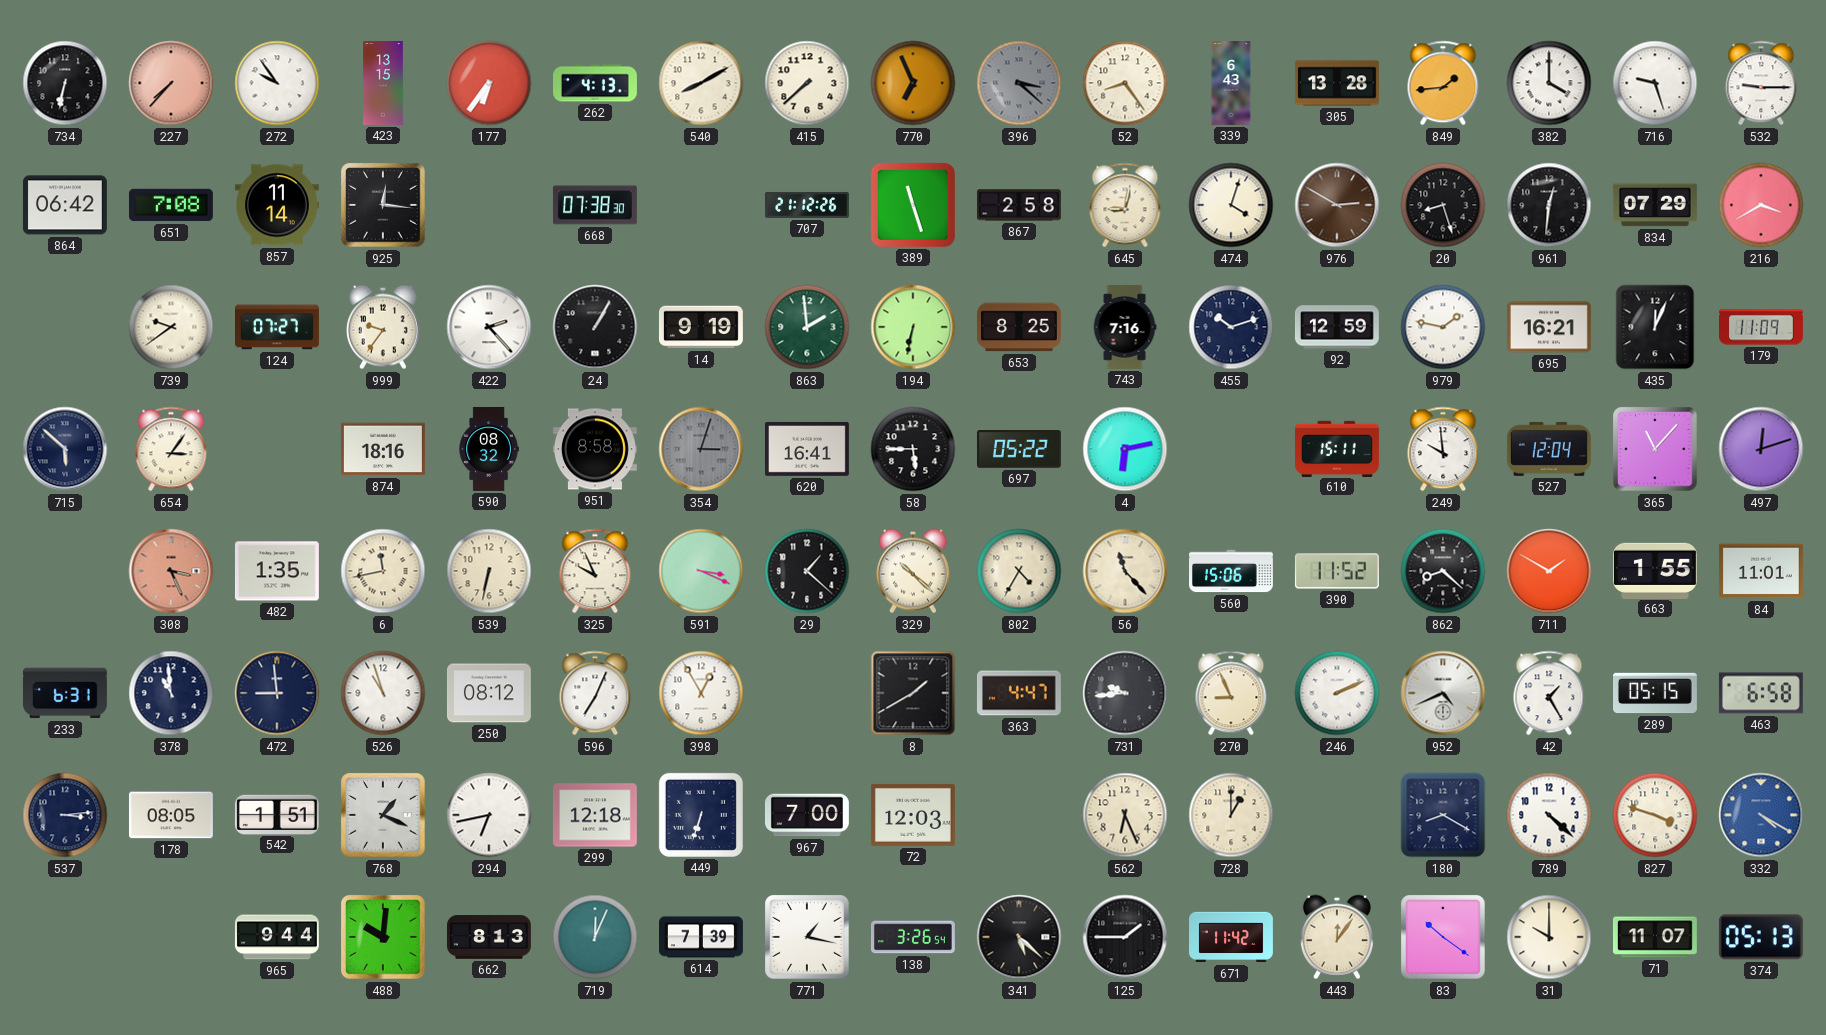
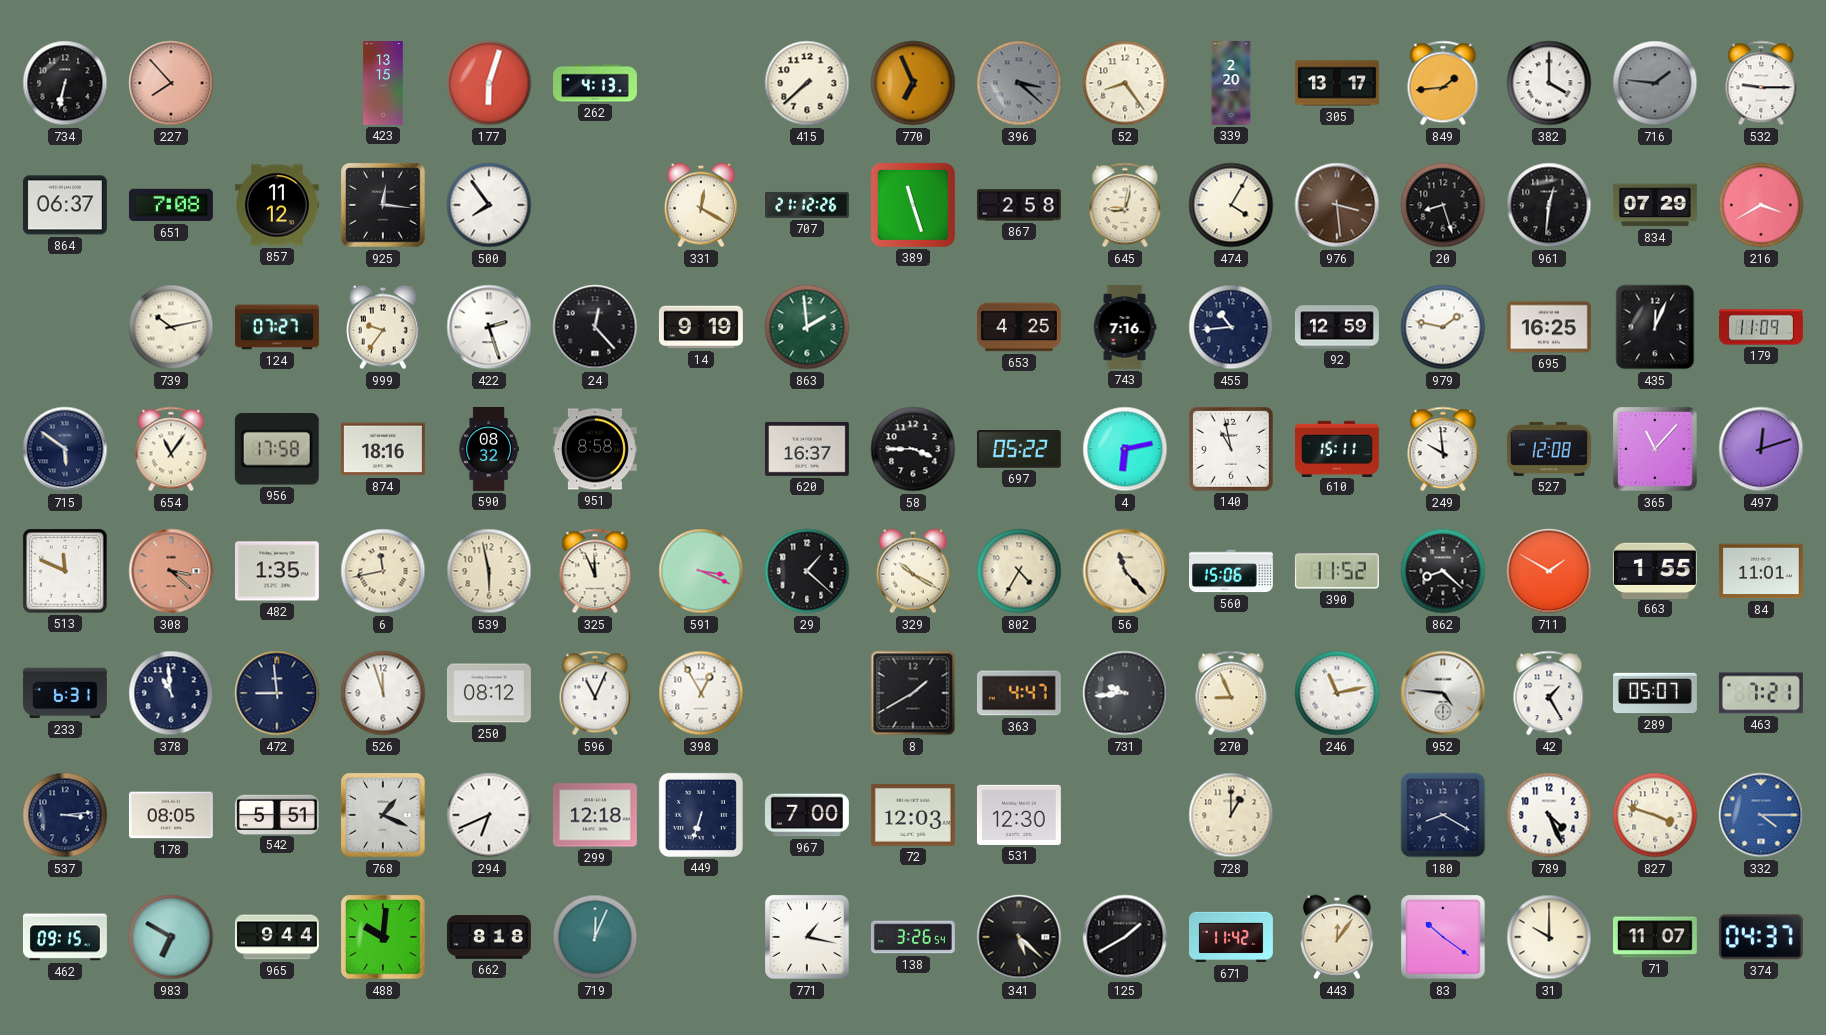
227: 7:37 -> 7:53
272: 9:54 -> none
177: 6:36 -> 6:03
540: 8:10 -> none
339: 6:43 -> 2:20
305: 13:28 -> 13:17
716: 9:27 -> 1:46
716 dial: white -> grey
864: 06:42 -> 06:37
857: 11:14 -> 11:12
500: none -> 7:54
668: 07:38 -> none
331: none -> 12:20
474: 4:03 -> 4:05
976: 2:50 -> 3:29
739: 9:39 -> 10:13
422: 2:23 -> 2:27
24: 1:05 -> 12:23
194: 6:32 -> none
653: 8:25 -> 4:25
455: 10:12 -> 10:44
695: 16:21 -> 16:25
715: 5:52 -> 5:51
654: 3:06 -> 11:06
956: none -> 17:58
354: 3:03 -> none
620: 16:41 -> 16:37
58: 5:45 -> 3:45
140: none -> 10:58
527: 12:04 -> 12:08
513: none -> 11:49
308: 3:26 -> 3:22
539: 6:32 -> 5:58
325: 9:56 -> 11:56
329: 10:22 -> 10:20
526: 10:57 -> 11:57
596: 7:04 -> 11:04
246: 2:11 -> 11:13
952: 4:41 -> 4:46
289: 05:15 -> 05:07
463: 6:58 -> 7:21
542: 1:51 -> 5:51
294: 6:43 -> 6:41
531: none -> 12:30
562: 6:26 -> none
789: 4:22 -> 4:26
332: 4:20 -> 4:15
462: none -> 09:15
983: none -> 6:50
662: 8:13 -> 8:18
614: 7:39 -> none
125: 1:45 -> 1:40
374: 05:13 -> 04:37
